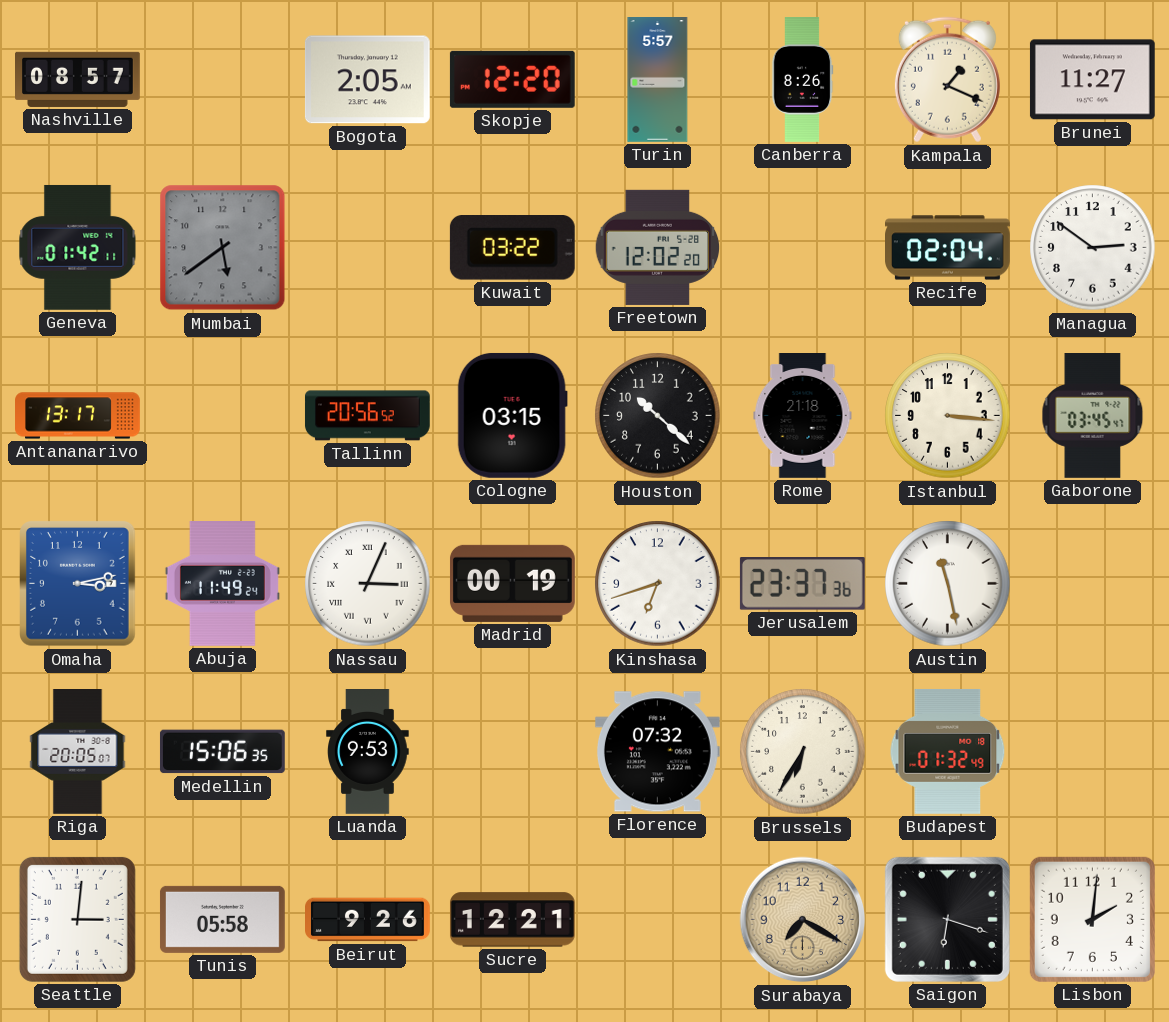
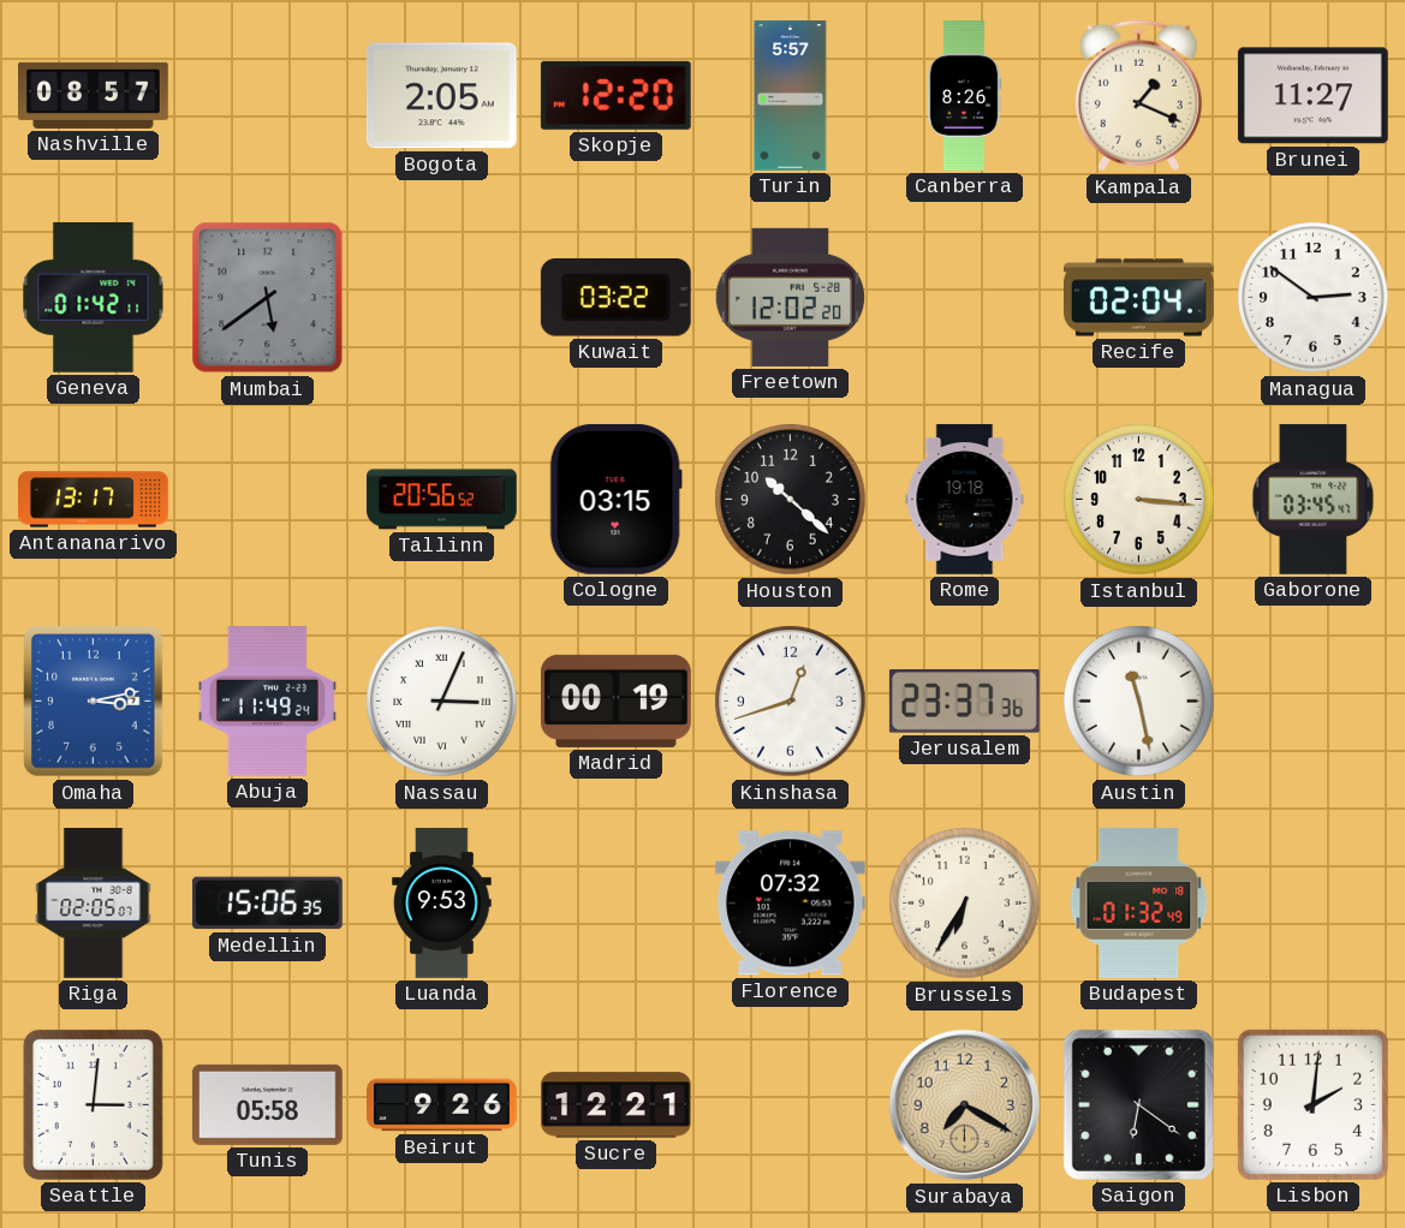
Rome: 21:18 -> 19:18
Kinshasa: 6:42 -> 12:42
Riga: 20:05 -> 02:05
Saigon: 6:18 -> 6:21
